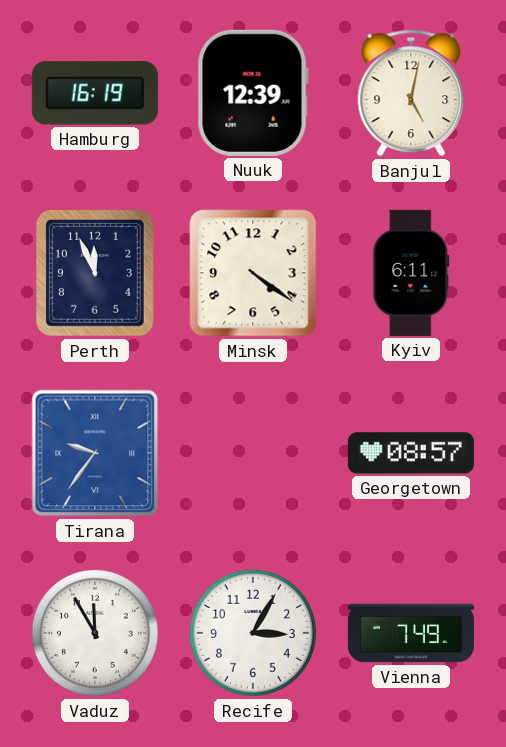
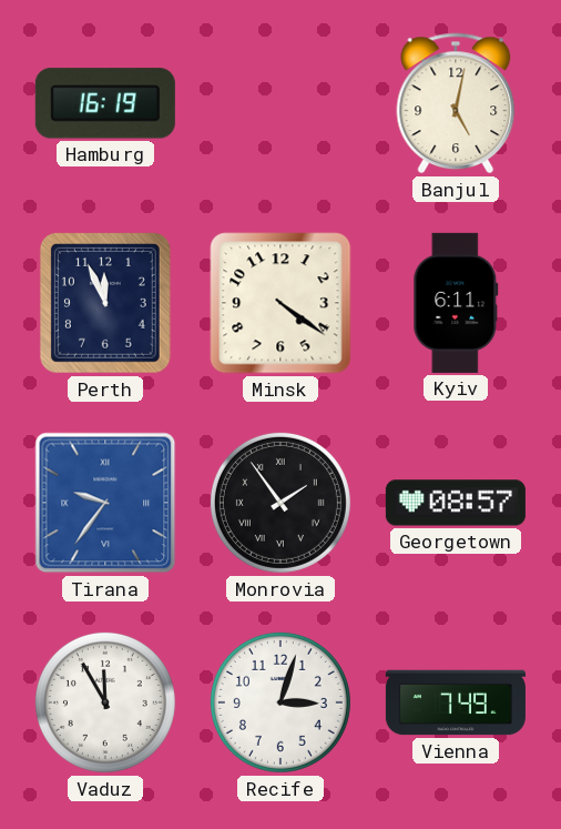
Nuuk: 12:39 -> none
Monrovia: none -> 1:54
Recife: 3:05 -> 3:03
